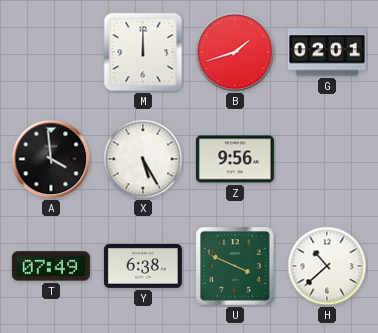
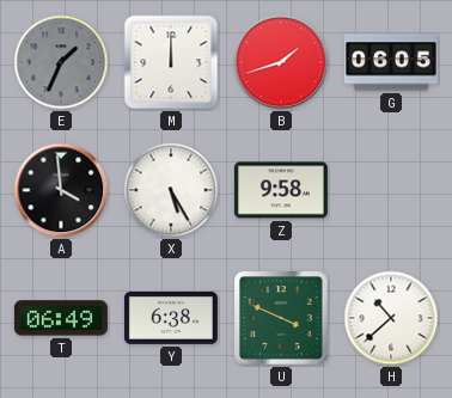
E: none -> 1:34
G: 02:01 -> 06:05
Z: 9:56 -> 9:58
T: 07:49 -> 06:49
